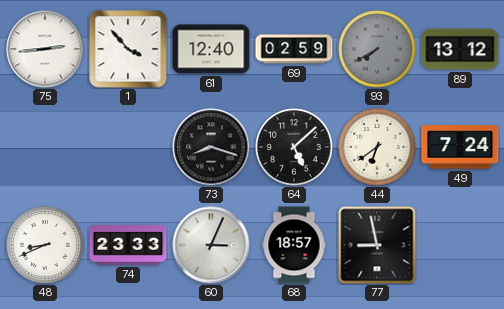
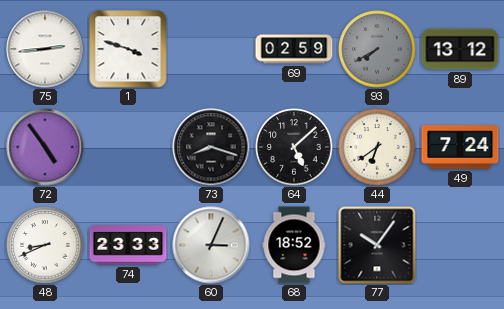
1: 3:53 -> 3:48
61: 12:40 -> none
72: none -> 4:54
68: 18:57 -> 18:52
77: 8:58 -> 10:06
